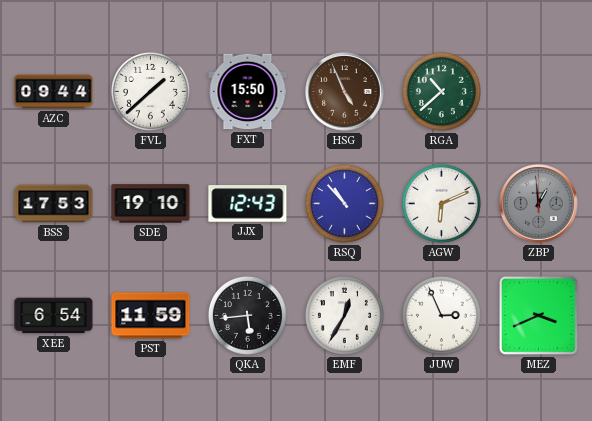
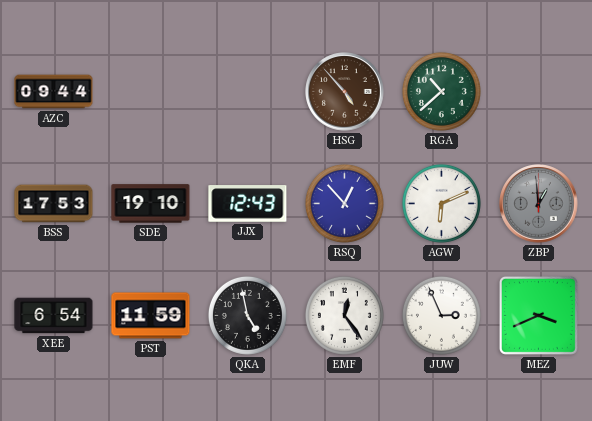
FVL: 1:38 -> none
FXT: 15:50 -> none
HSG: 4:56 -> 4:53
RSQ: 10:53 -> 12:53
QKA: 5:44 -> 4:58
EMF: 12:35 -> 12:24
